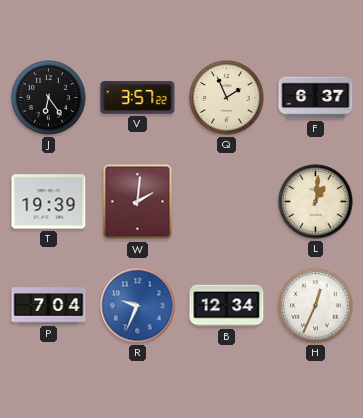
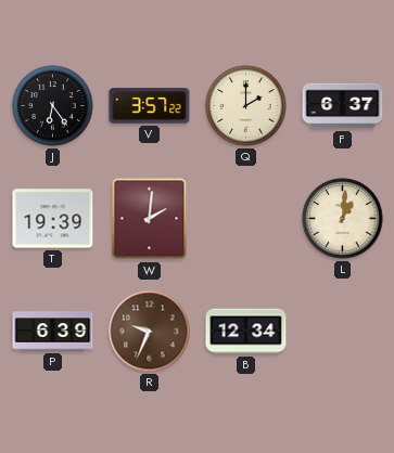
Q: 1:56 -> 2:00
P: 7:04 -> 6:39
R dial: blue -> brown
H: 12:34 -> none
